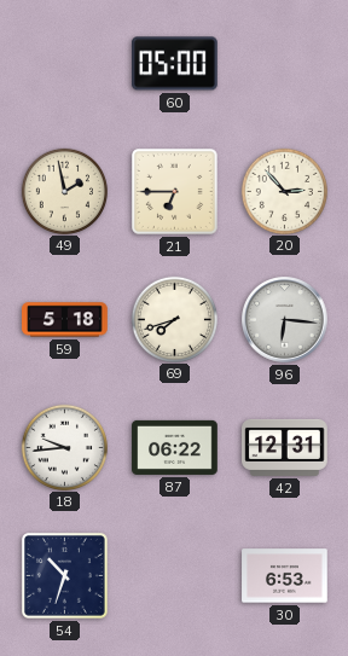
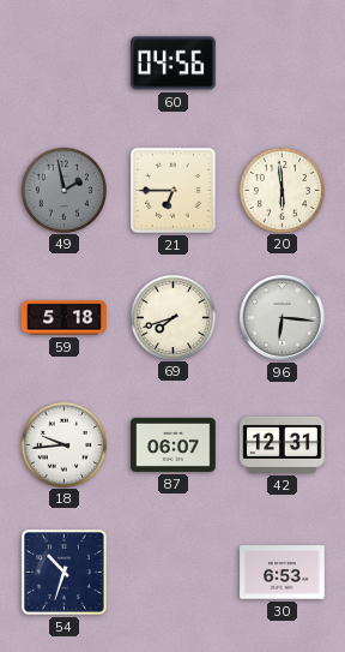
60: 05:00 -> 04:56
49 dial: cream -> grey
20: 2:53 -> 5:59
87: 06:22 -> 06:07
